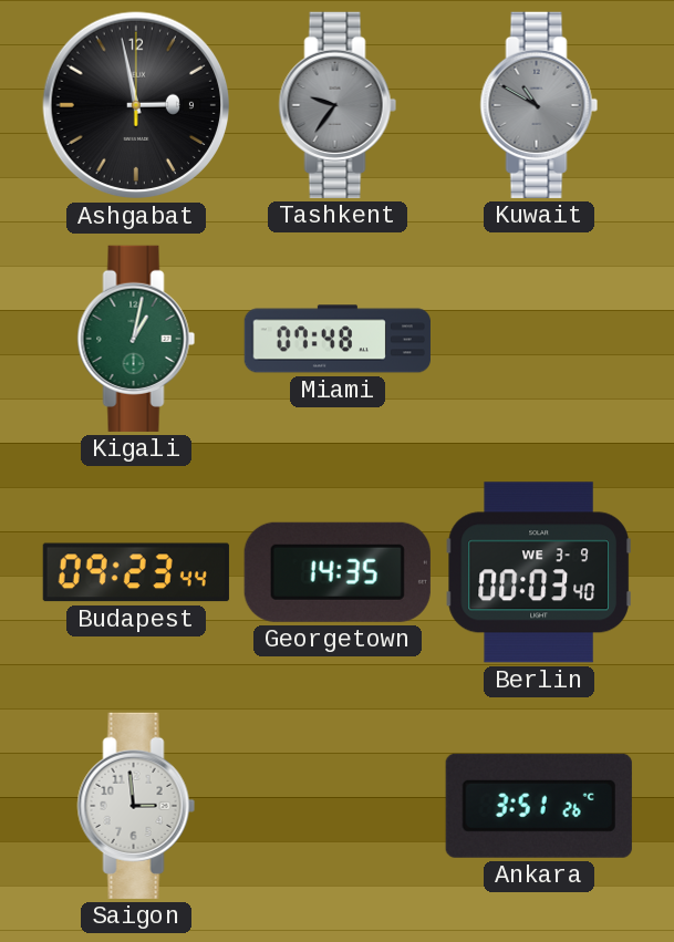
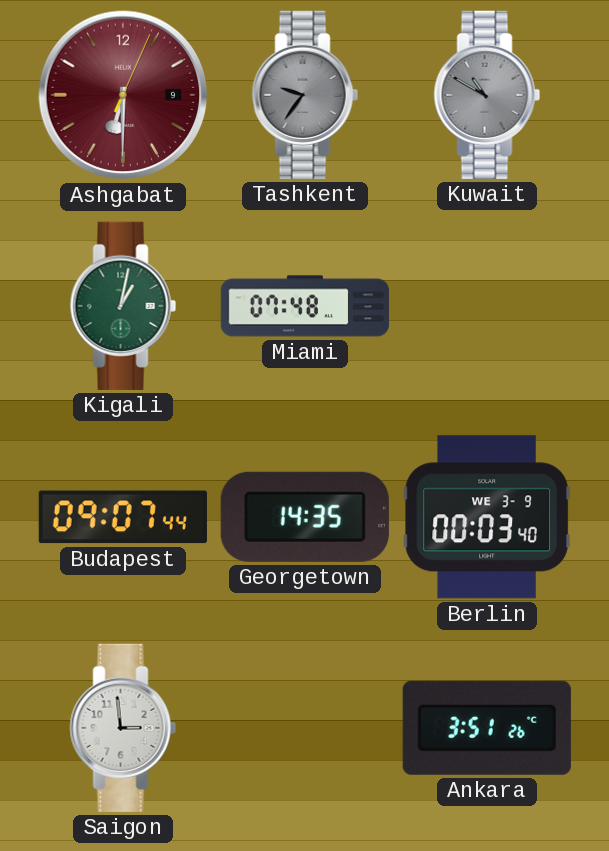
Ashgabat: 2:58 -> 6:30
Ashgabat dial: black -> burgundy
Budapest: 09:23 -> 09:07
